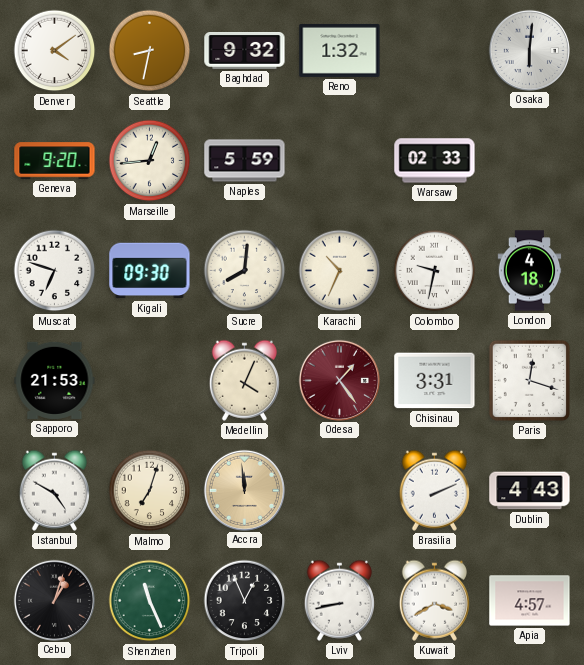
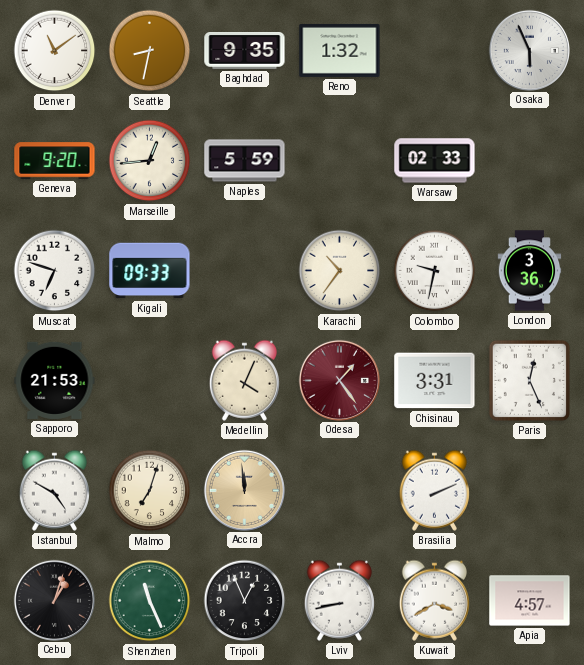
Denver: 4:09 -> 11:09
Baghdad: 9:32 -> 9:35
Osaka: 6:01 -> 5:56
Kigali: 09:30 -> 09:33
Sucre: 8:01 -> none
Karachi: 10:34 -> 10:36
London: 4:18 -> 3:36
Paris: 12:18 -> 12:26
Dublin: 4:43 -> none
